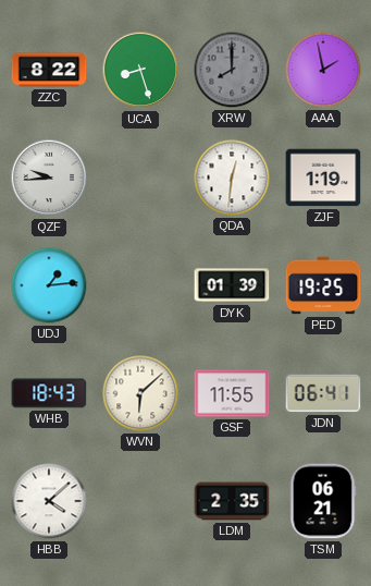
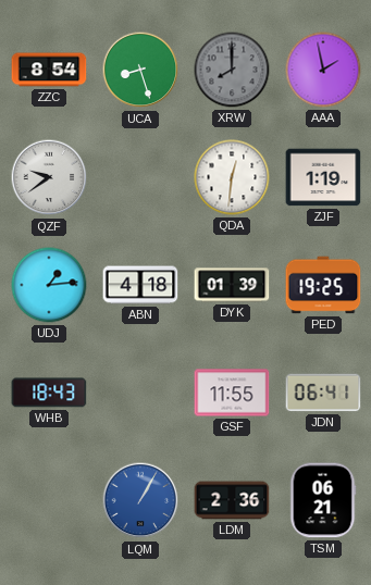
ZZC: 8:22 -> 8:54
QZF: 9:44 -> 9:39
ABN: none -> 4:18
WVN: 6:08 -> none
HBB: 4:08 -> none
LQM: none -> 1:05
LDM: 2:35 -> 2:36
